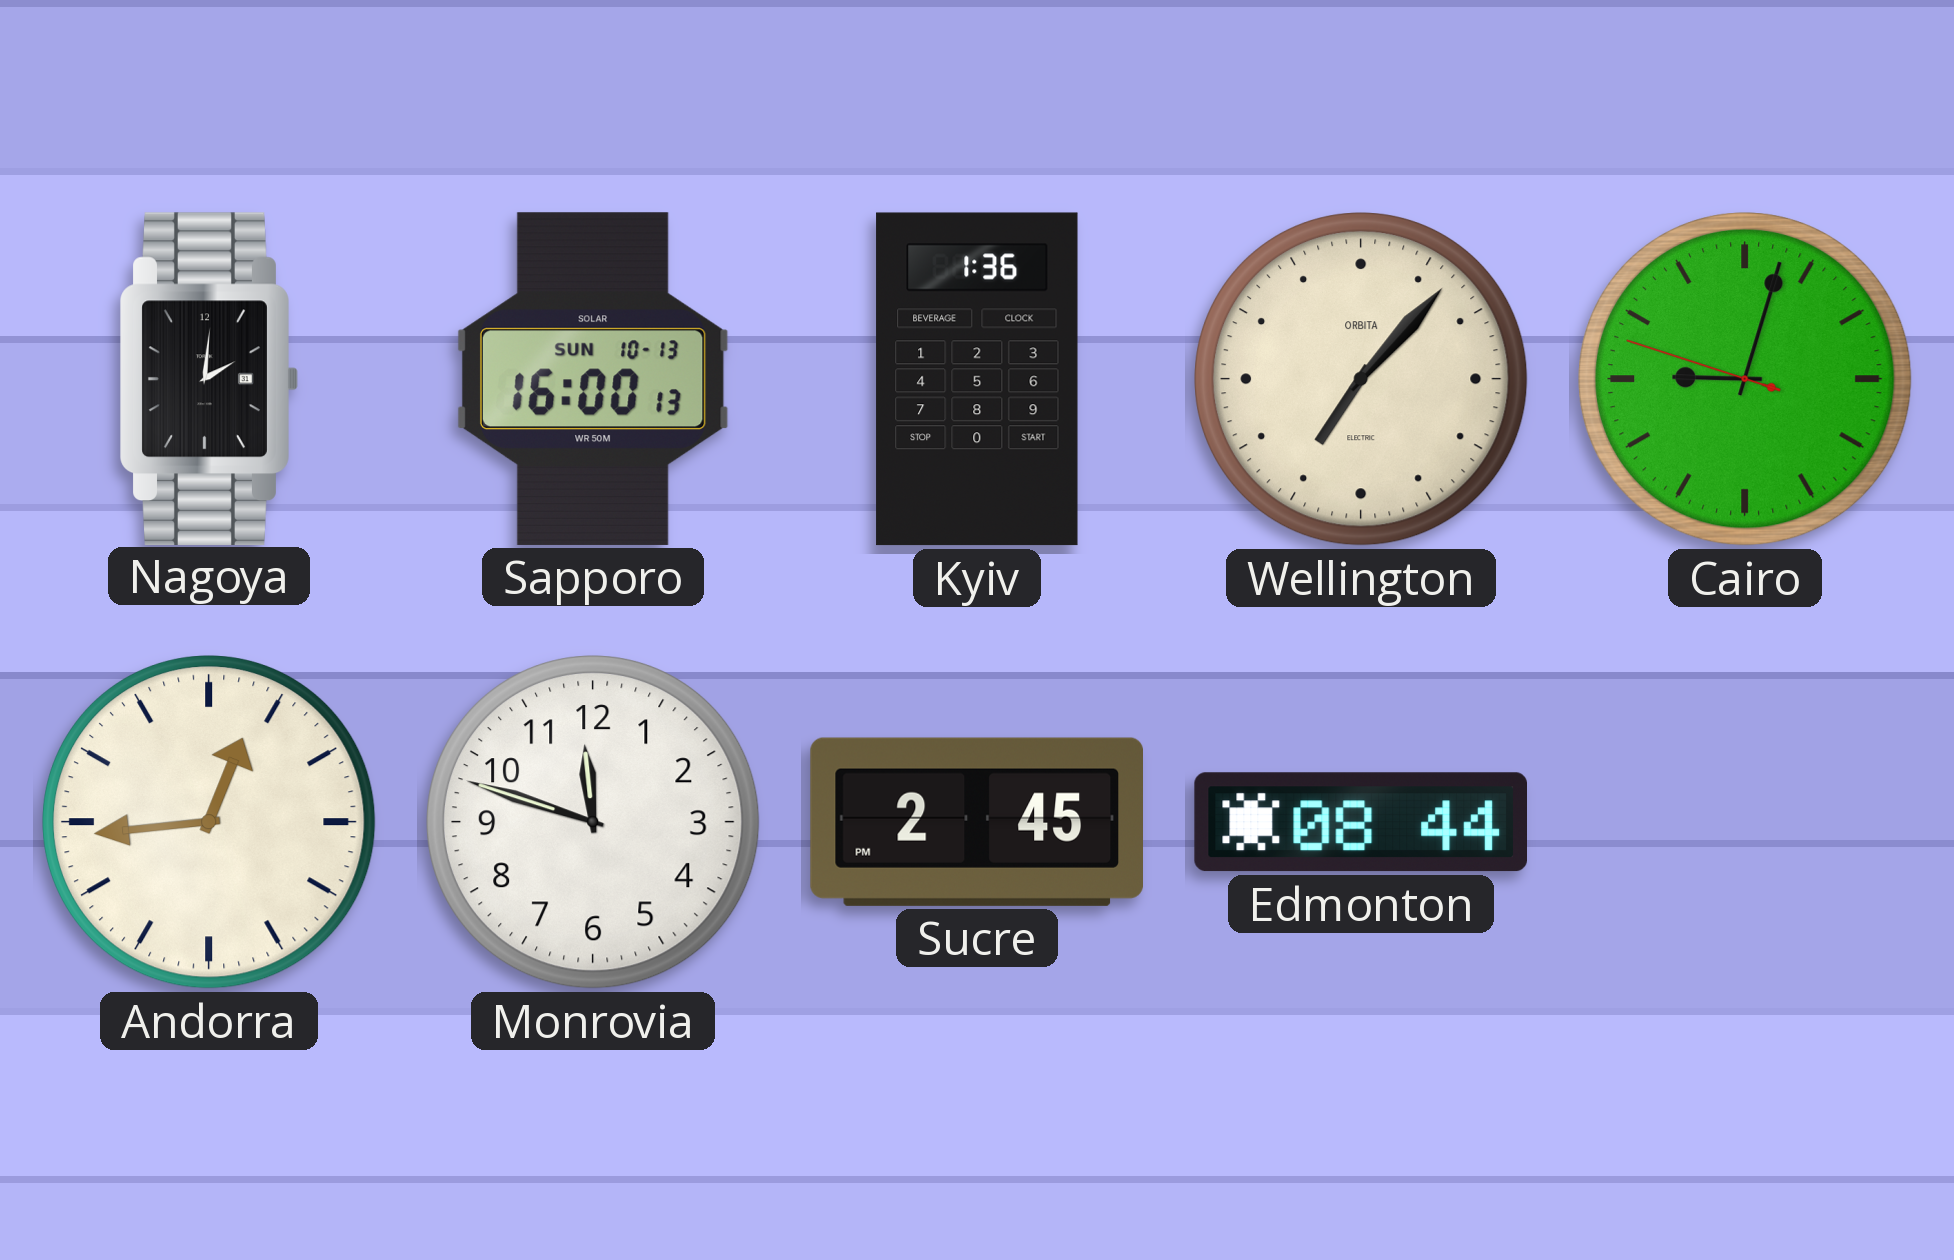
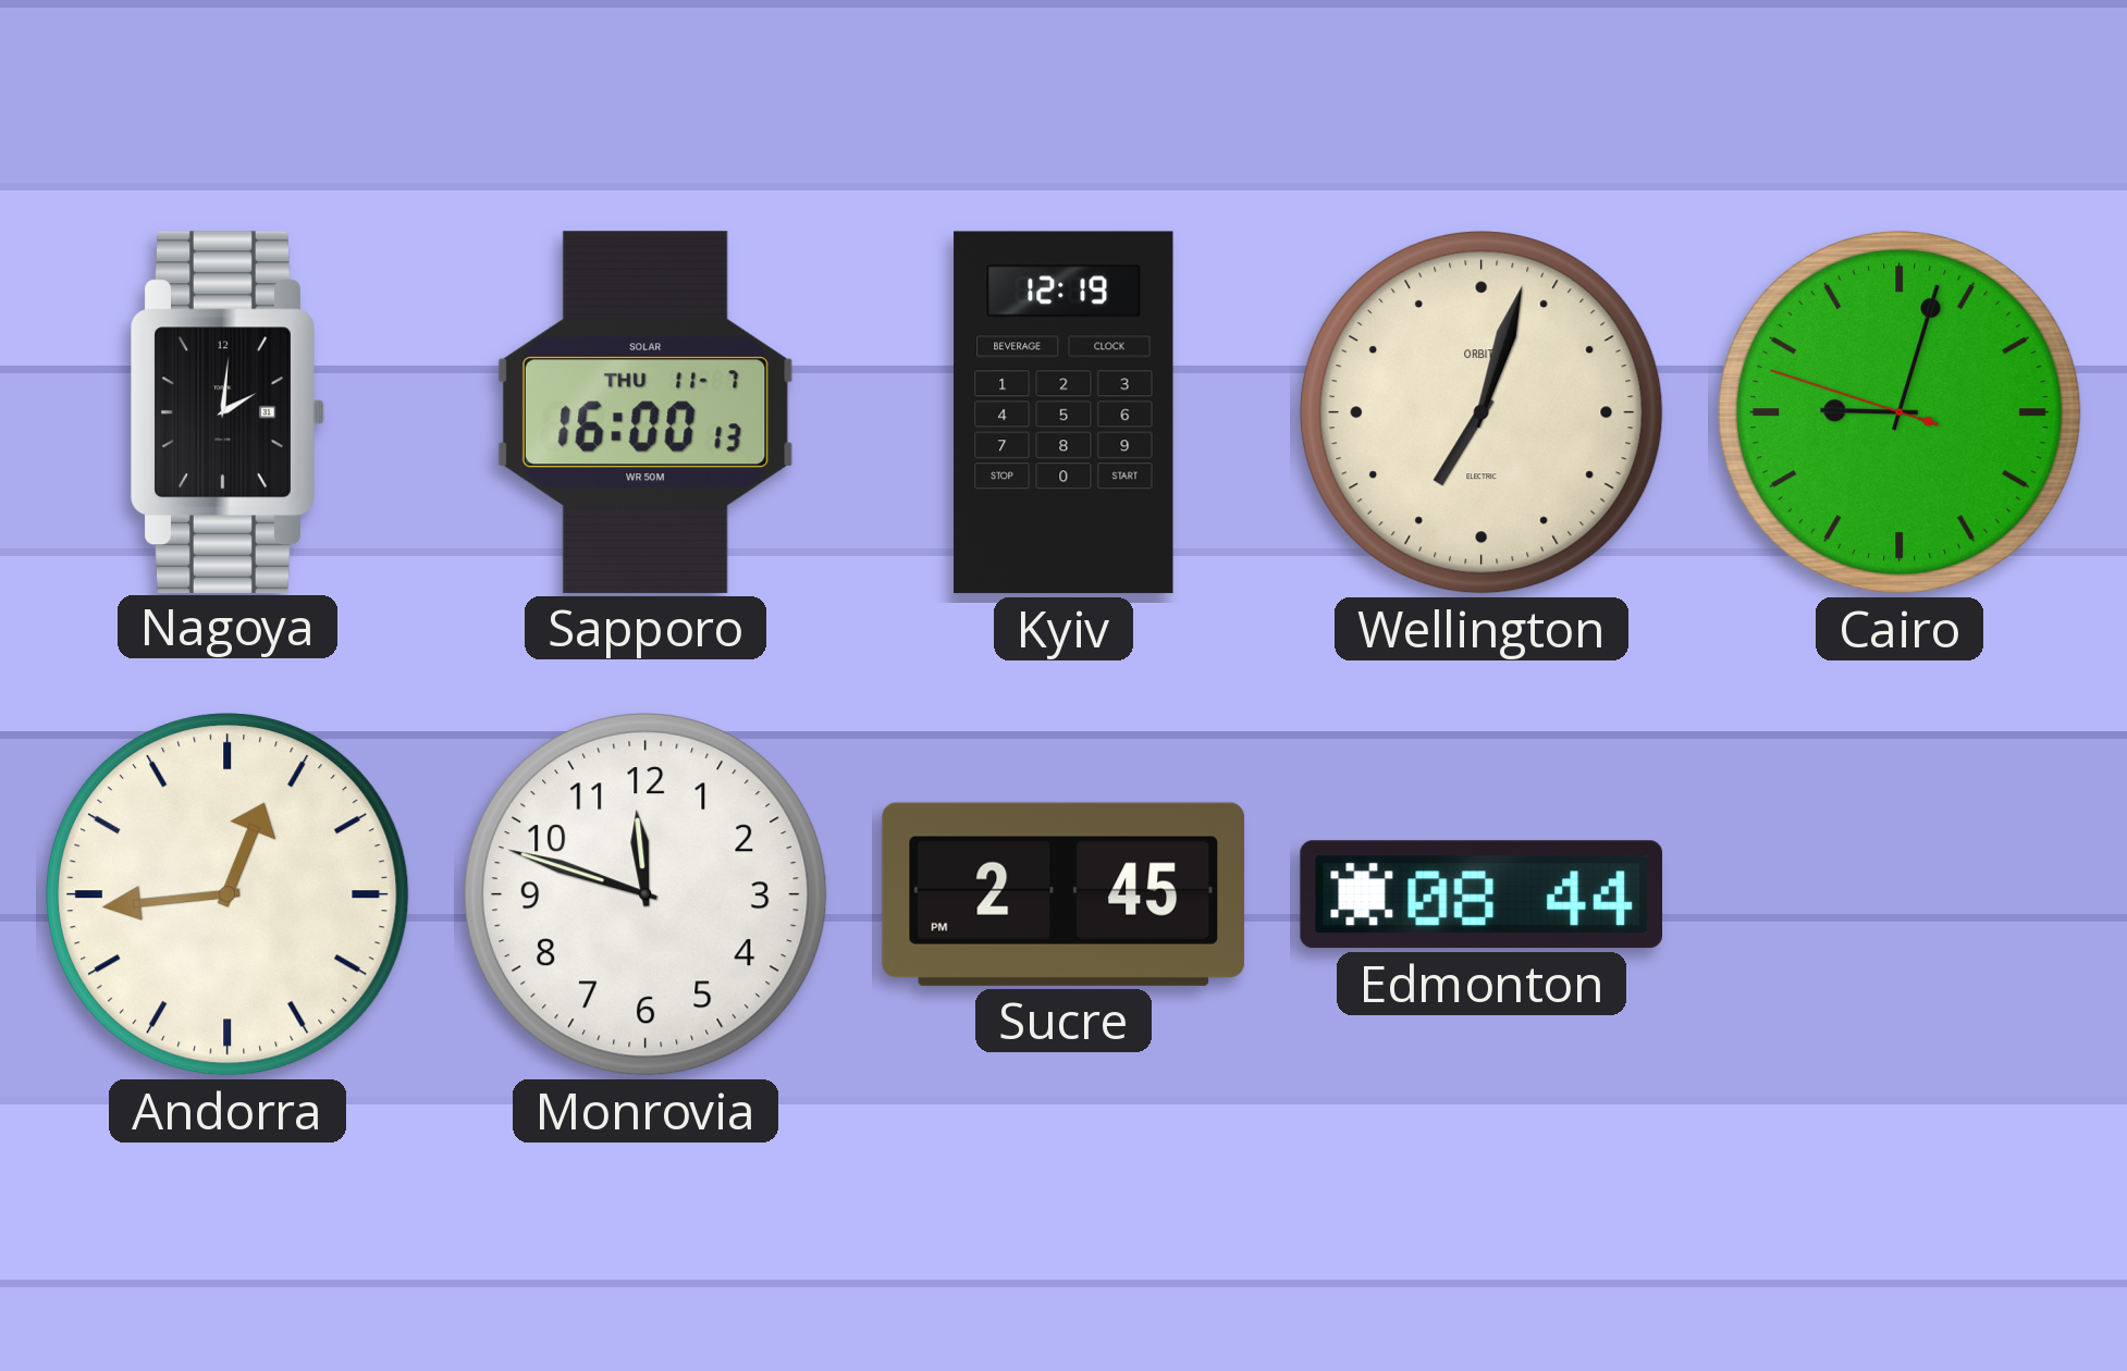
Sapporo date: SUN 10-13 -> THU 11-7
Kyiv: 1:36 -> 12:19
Wellington: 7:07 -> 7:03
